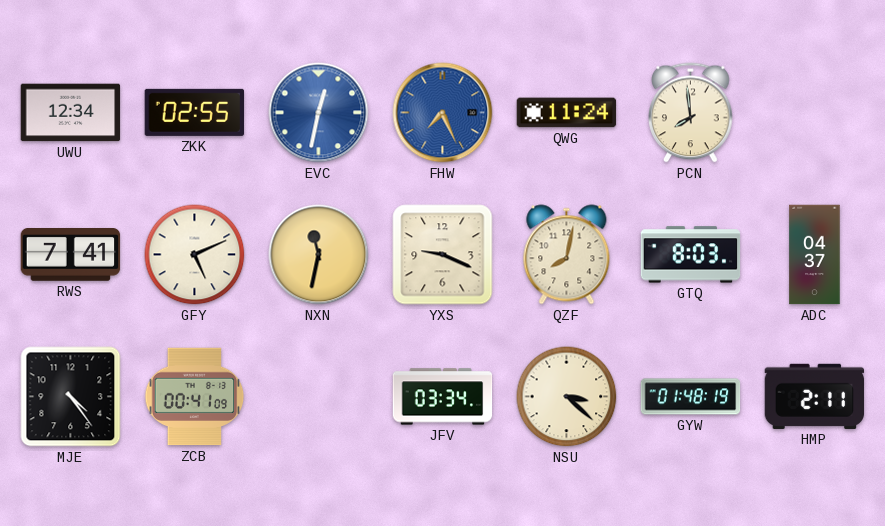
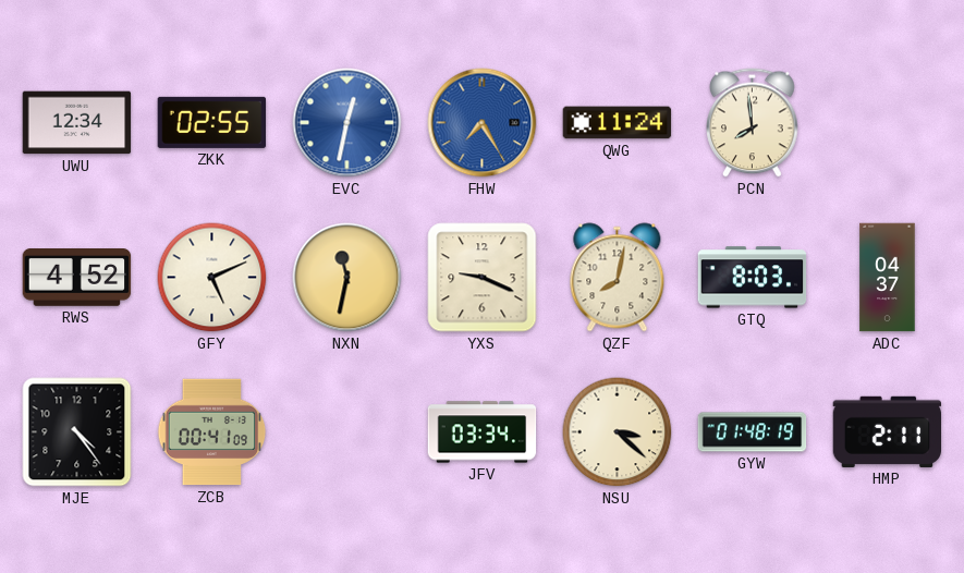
FHW: 7:26 -> 7:25
RWS: 7:41 -> 4:52
